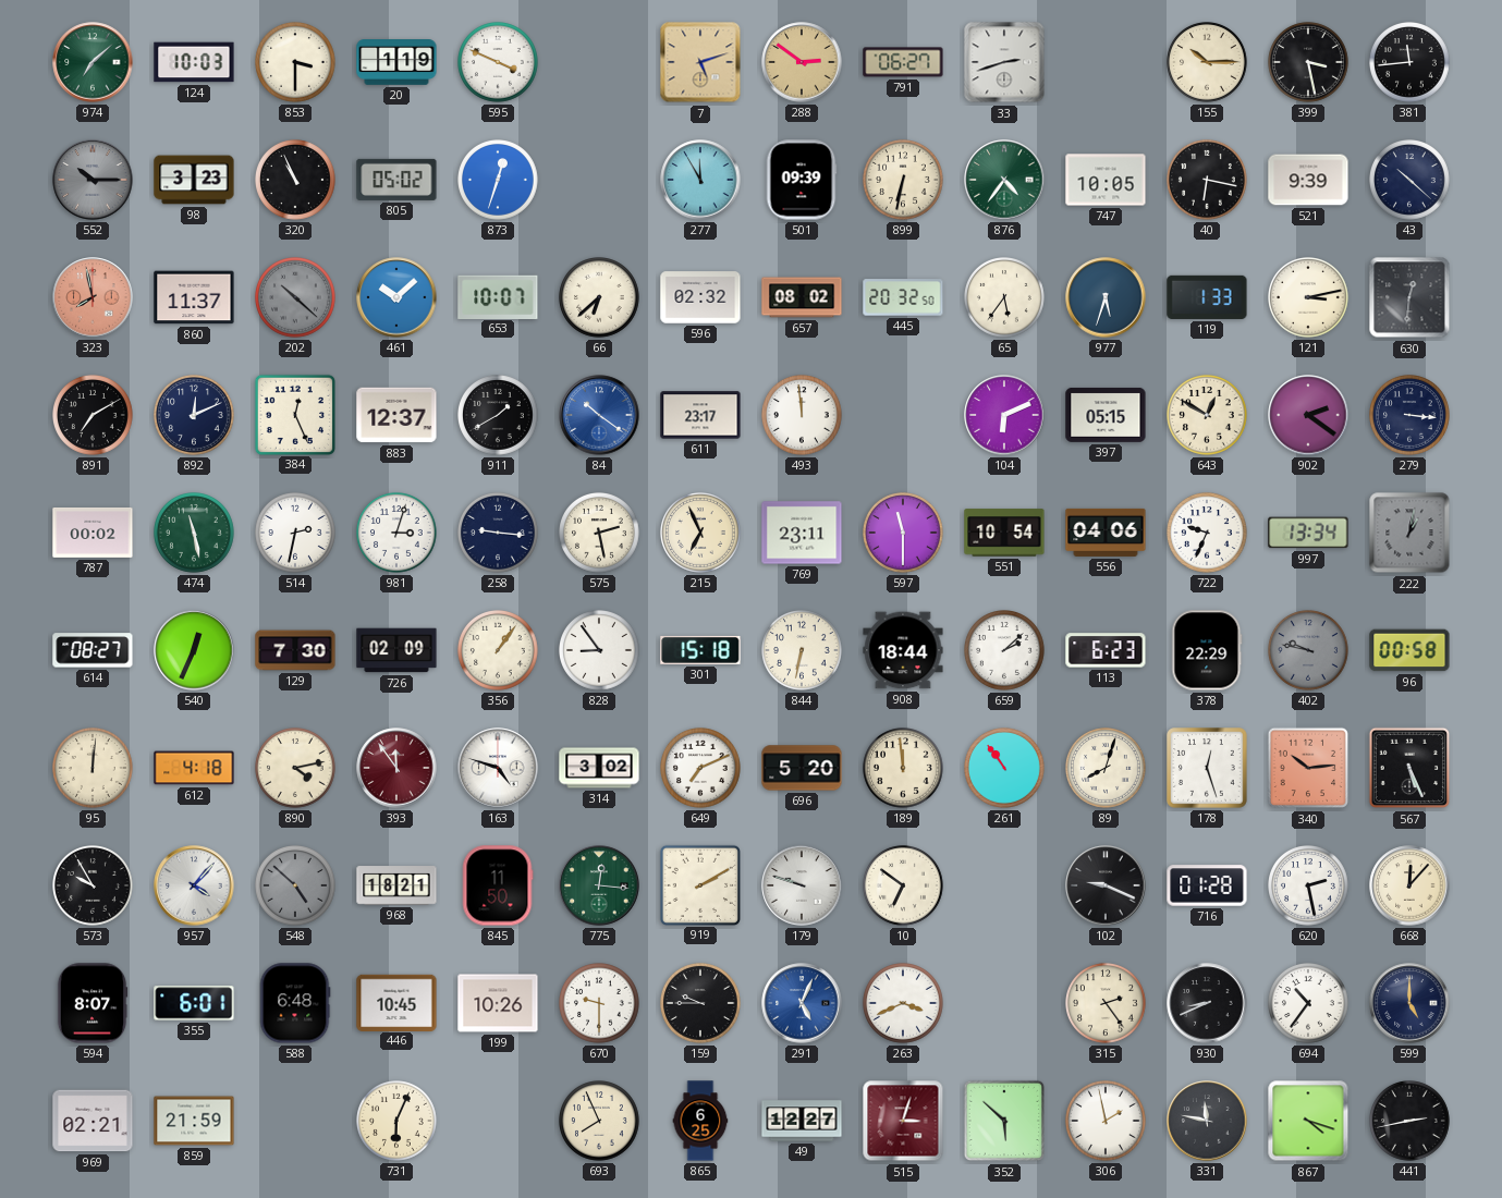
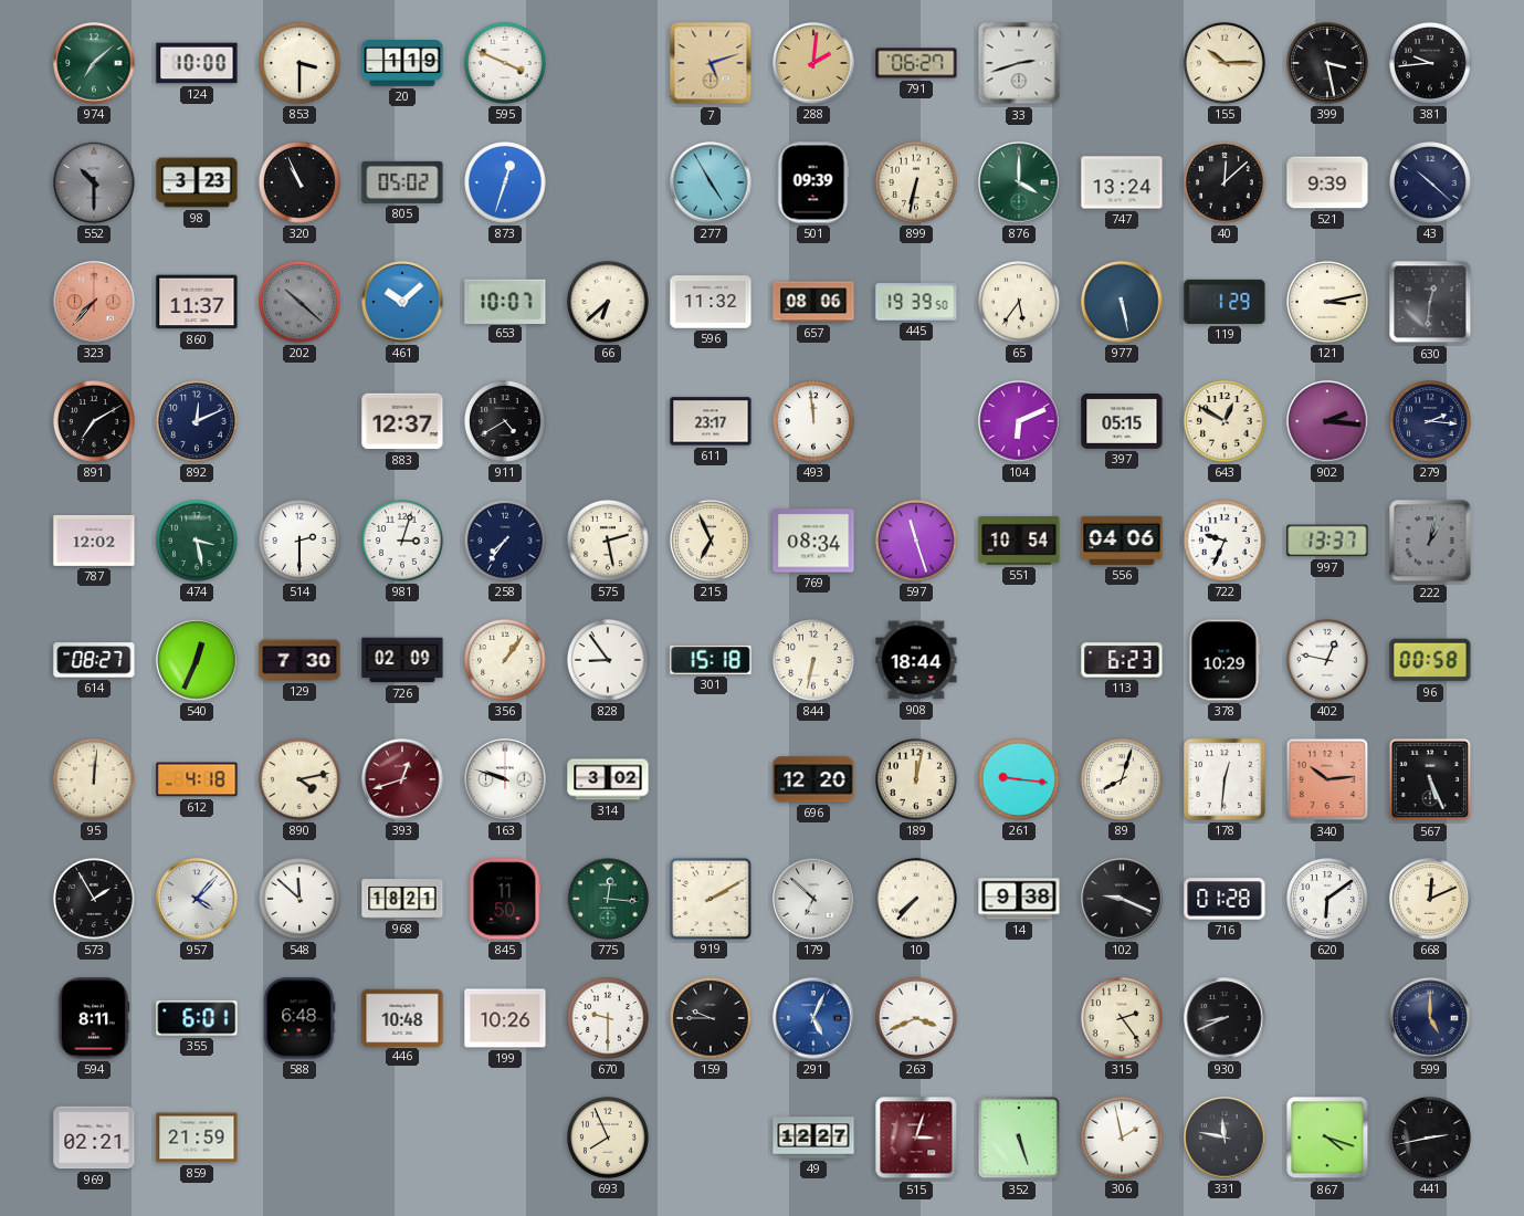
124: 10:03 -> 10:00
288: 2:51 -> 2:01
381: 11:44 -> 9:44
552: 10:15 -> 10:30
277: 11:55 -> 4:55
876: 4:36 -> 4:00
747: 10:05 -> 13:24
40: 6:17 -> 12:08
323: 7:58 -> 7:37
596: 02:32 -> 11:32
657: 08:02 -> 08:06
445: 20:32 -> 19:39
977: 5:33 -> 5:28
119: 1:33 -> 1:29
384: 12:26 -> none
911: 1:40 -> 4:40
84: 10:21 -> none
902: 2:21 -> 2:16
279: 3:16 -> 2:16
787: 00:02 -> 12:02
474: 11:28 -> 3:28
514: 2:32 -> 2:30
258: 9:16 -> 7:36
769: 23:11 -> 08:34
597: 11:30 -> 11:27
997: 13:34 -> 13:37
659: 2:08 -> none
378: 22:29 -> 10:29
402: 9:47 -> 12:47
402 dial: grey -> white
393: 11:54 -> 12:42
163: 4:48 -> 9:48
649: 7:11 -> none
696: 5:20 -> 12:20
189: 11:59 -> 12:02
261: 10:54 -> 9:16
178: 12:27 -> 12:31
573: 9:55 -> 1:55
548: 4:52 -> 11:52
548 dial: grey -> white
179: 9:48 -> 6:52
10: 6:51 -> 7:37
14: none -> 9:38
620: 2:28 -> 6:09
668: 12:07 -> 12:11
594: 8:07 -> 8:11
446: 10:45 -> 10:48
694: 10:36 -> none
731: 6:04 -> none
865: 6:25 -> none
352: 5:52 -> 5:27
